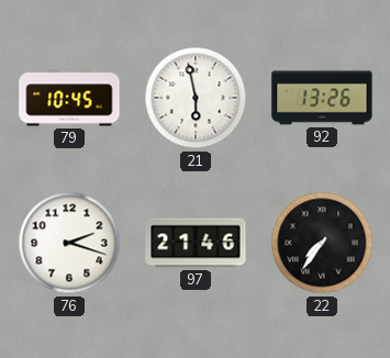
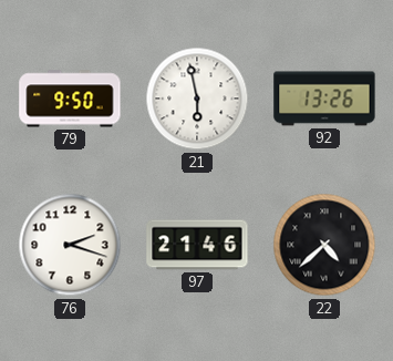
79: 10:45 -> 9:50
22: 7:36 -> 4:38
